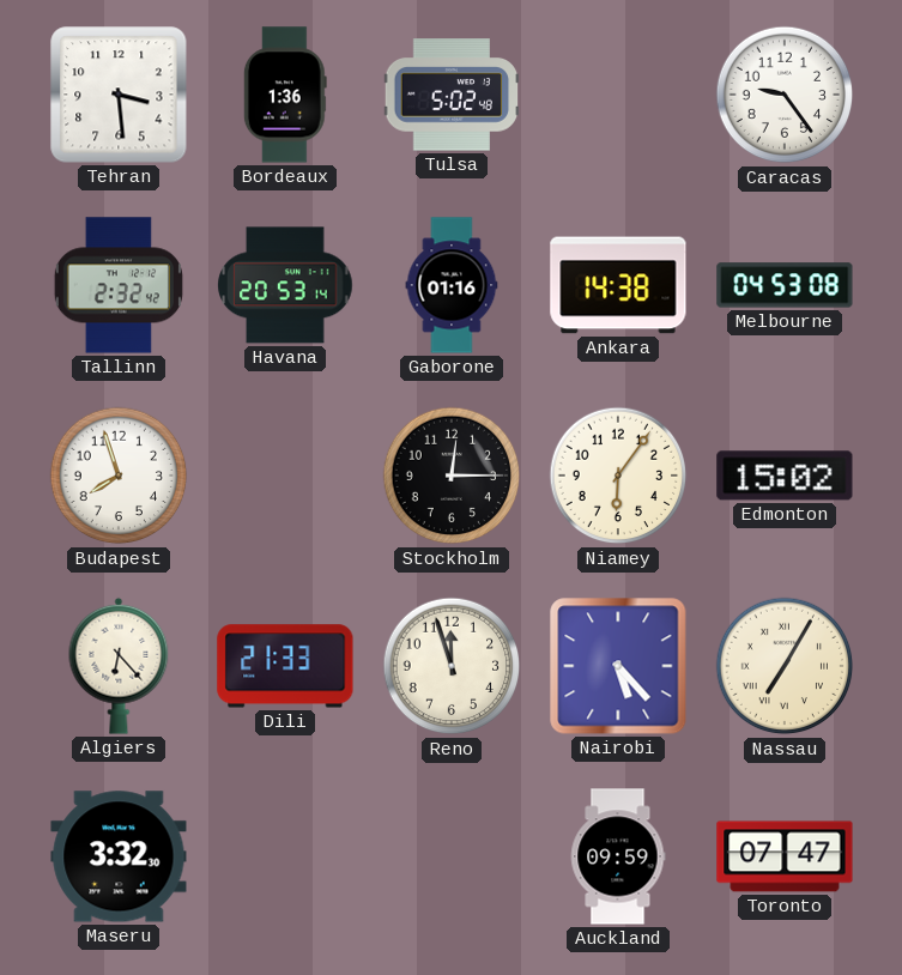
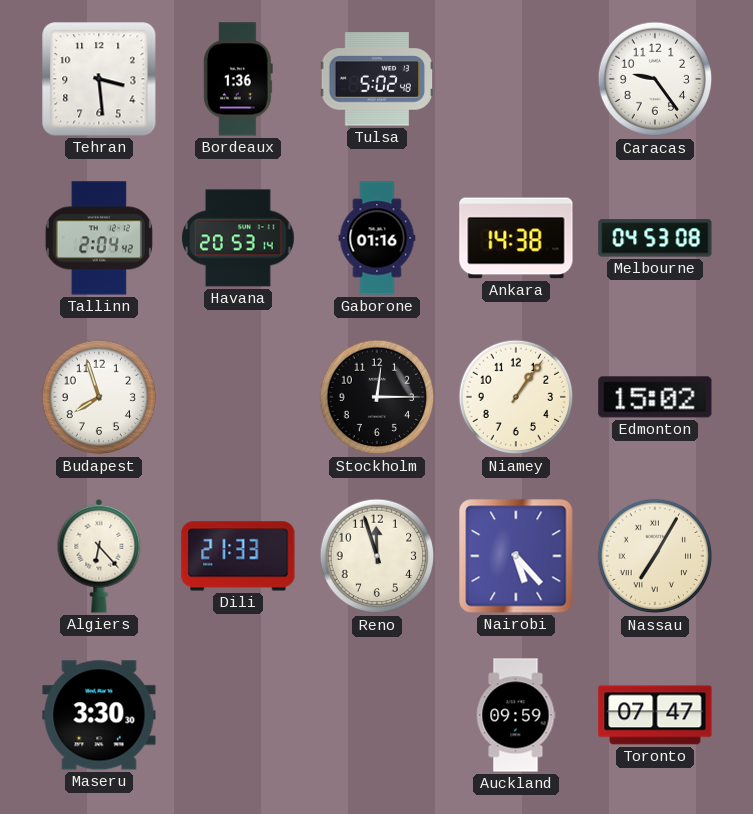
Tallinn: 2:32 -> 2:04
Niamey: 6:06 -> 1:06
Maseru: 3:32 -> 3:30
